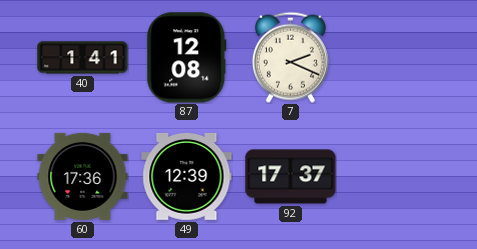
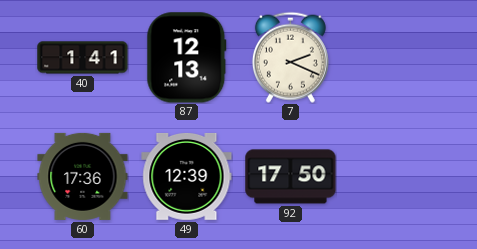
87: 12:08 -> 12:13
92: 17:37 -> 17:50
